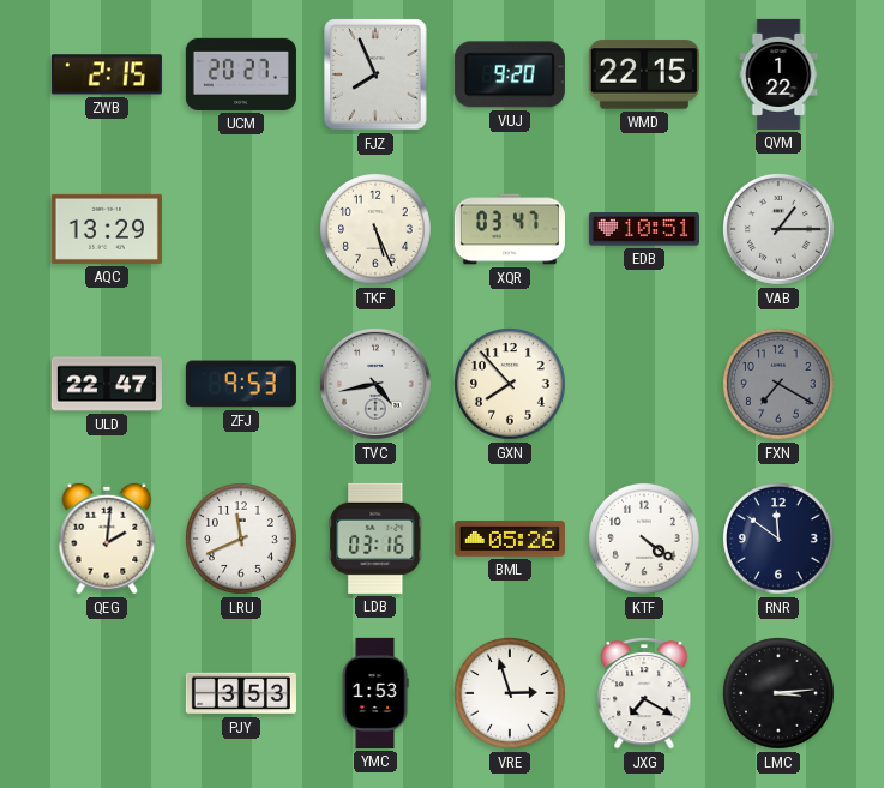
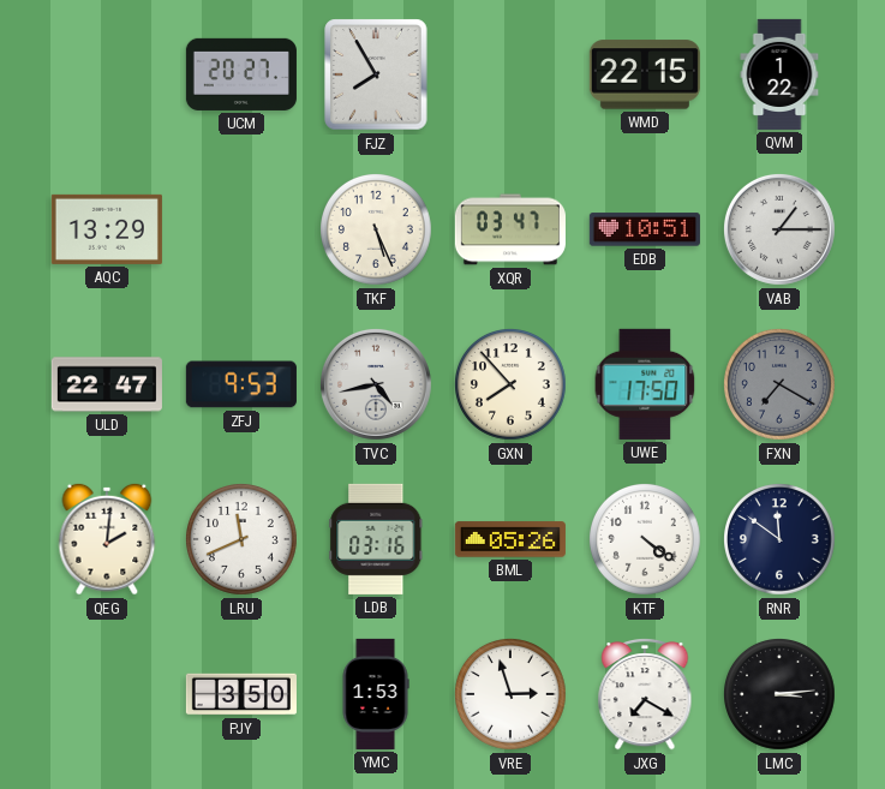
ZWB: 2:15 -> none
FJZ: 7:56 -> 7:55
VUJ: 9:20 -> none
UWE: none -> 17:50
PJY: 3:53 -> 3:50
